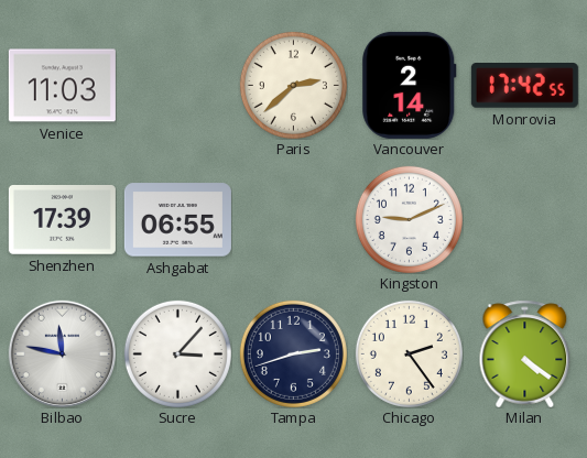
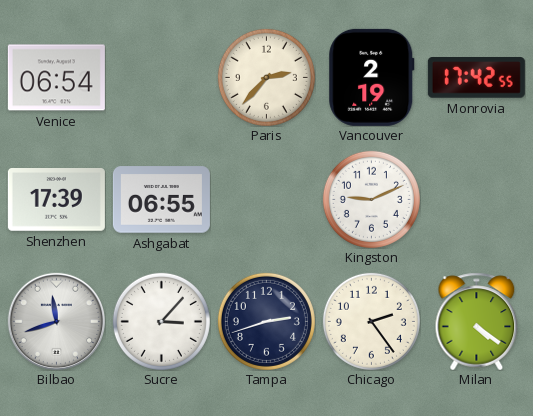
Venice: 11:03 -> 06:54
Paris: 2:38 -> 2:37
Vancouver: 2:14 -> 2:19
Bilbao: 11:47 -> 11:42
